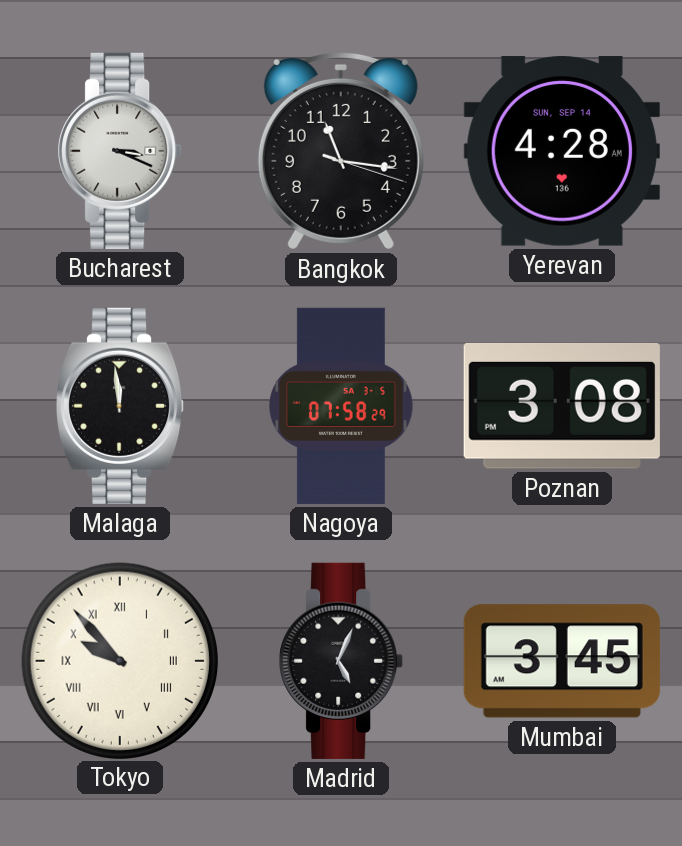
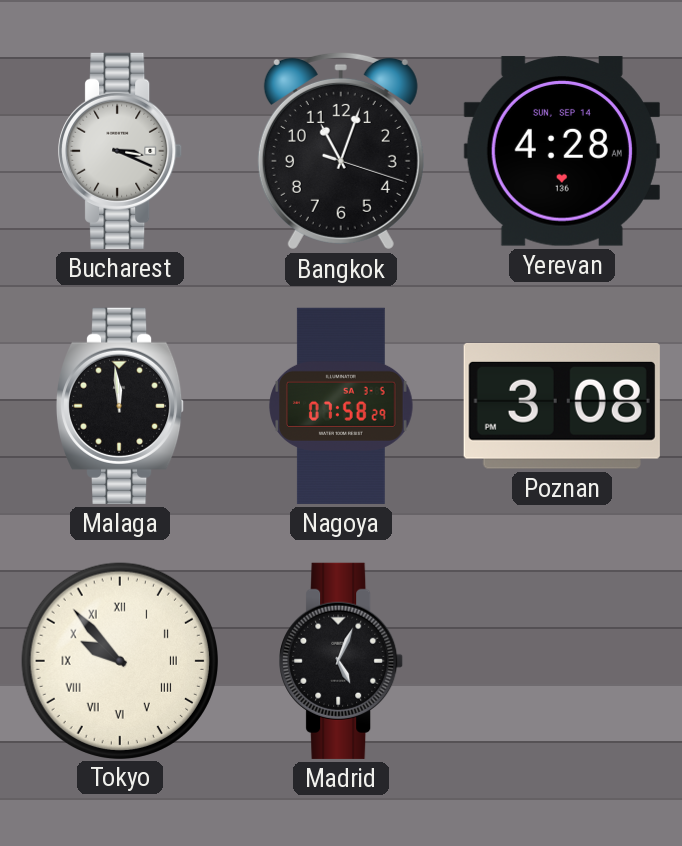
Bangkok: 11:16 -> 11:03
Mumbai: 3:45 -> none
